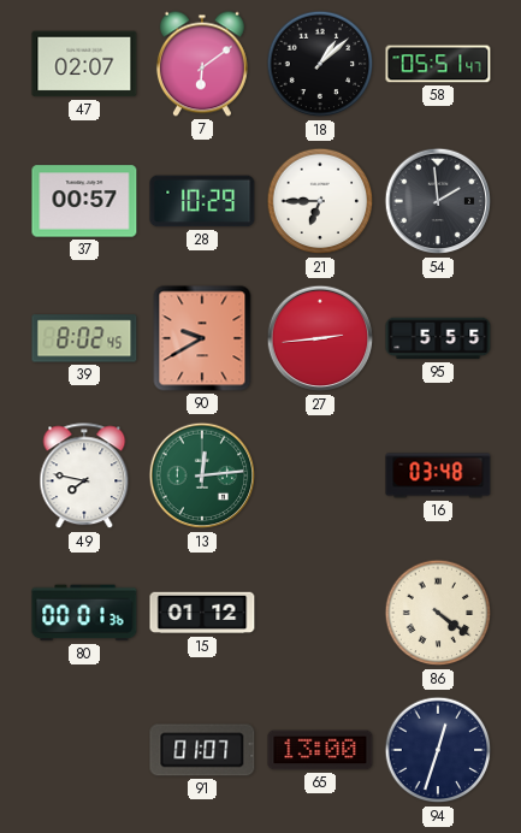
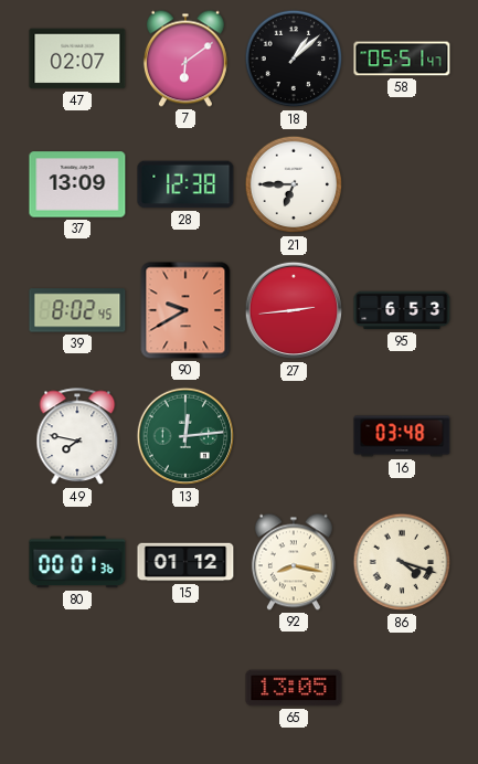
37: 00:57 -> 13:09
28: 10:29 -> 12:38
54: 1:59 -> none
95: 5:55 -> 6:53
92: none -> 8:17
86: 4:21 -> 4:18
91: 01:07 -> none
65: 13:00 -> 13:05
94: 12:33 -> none
